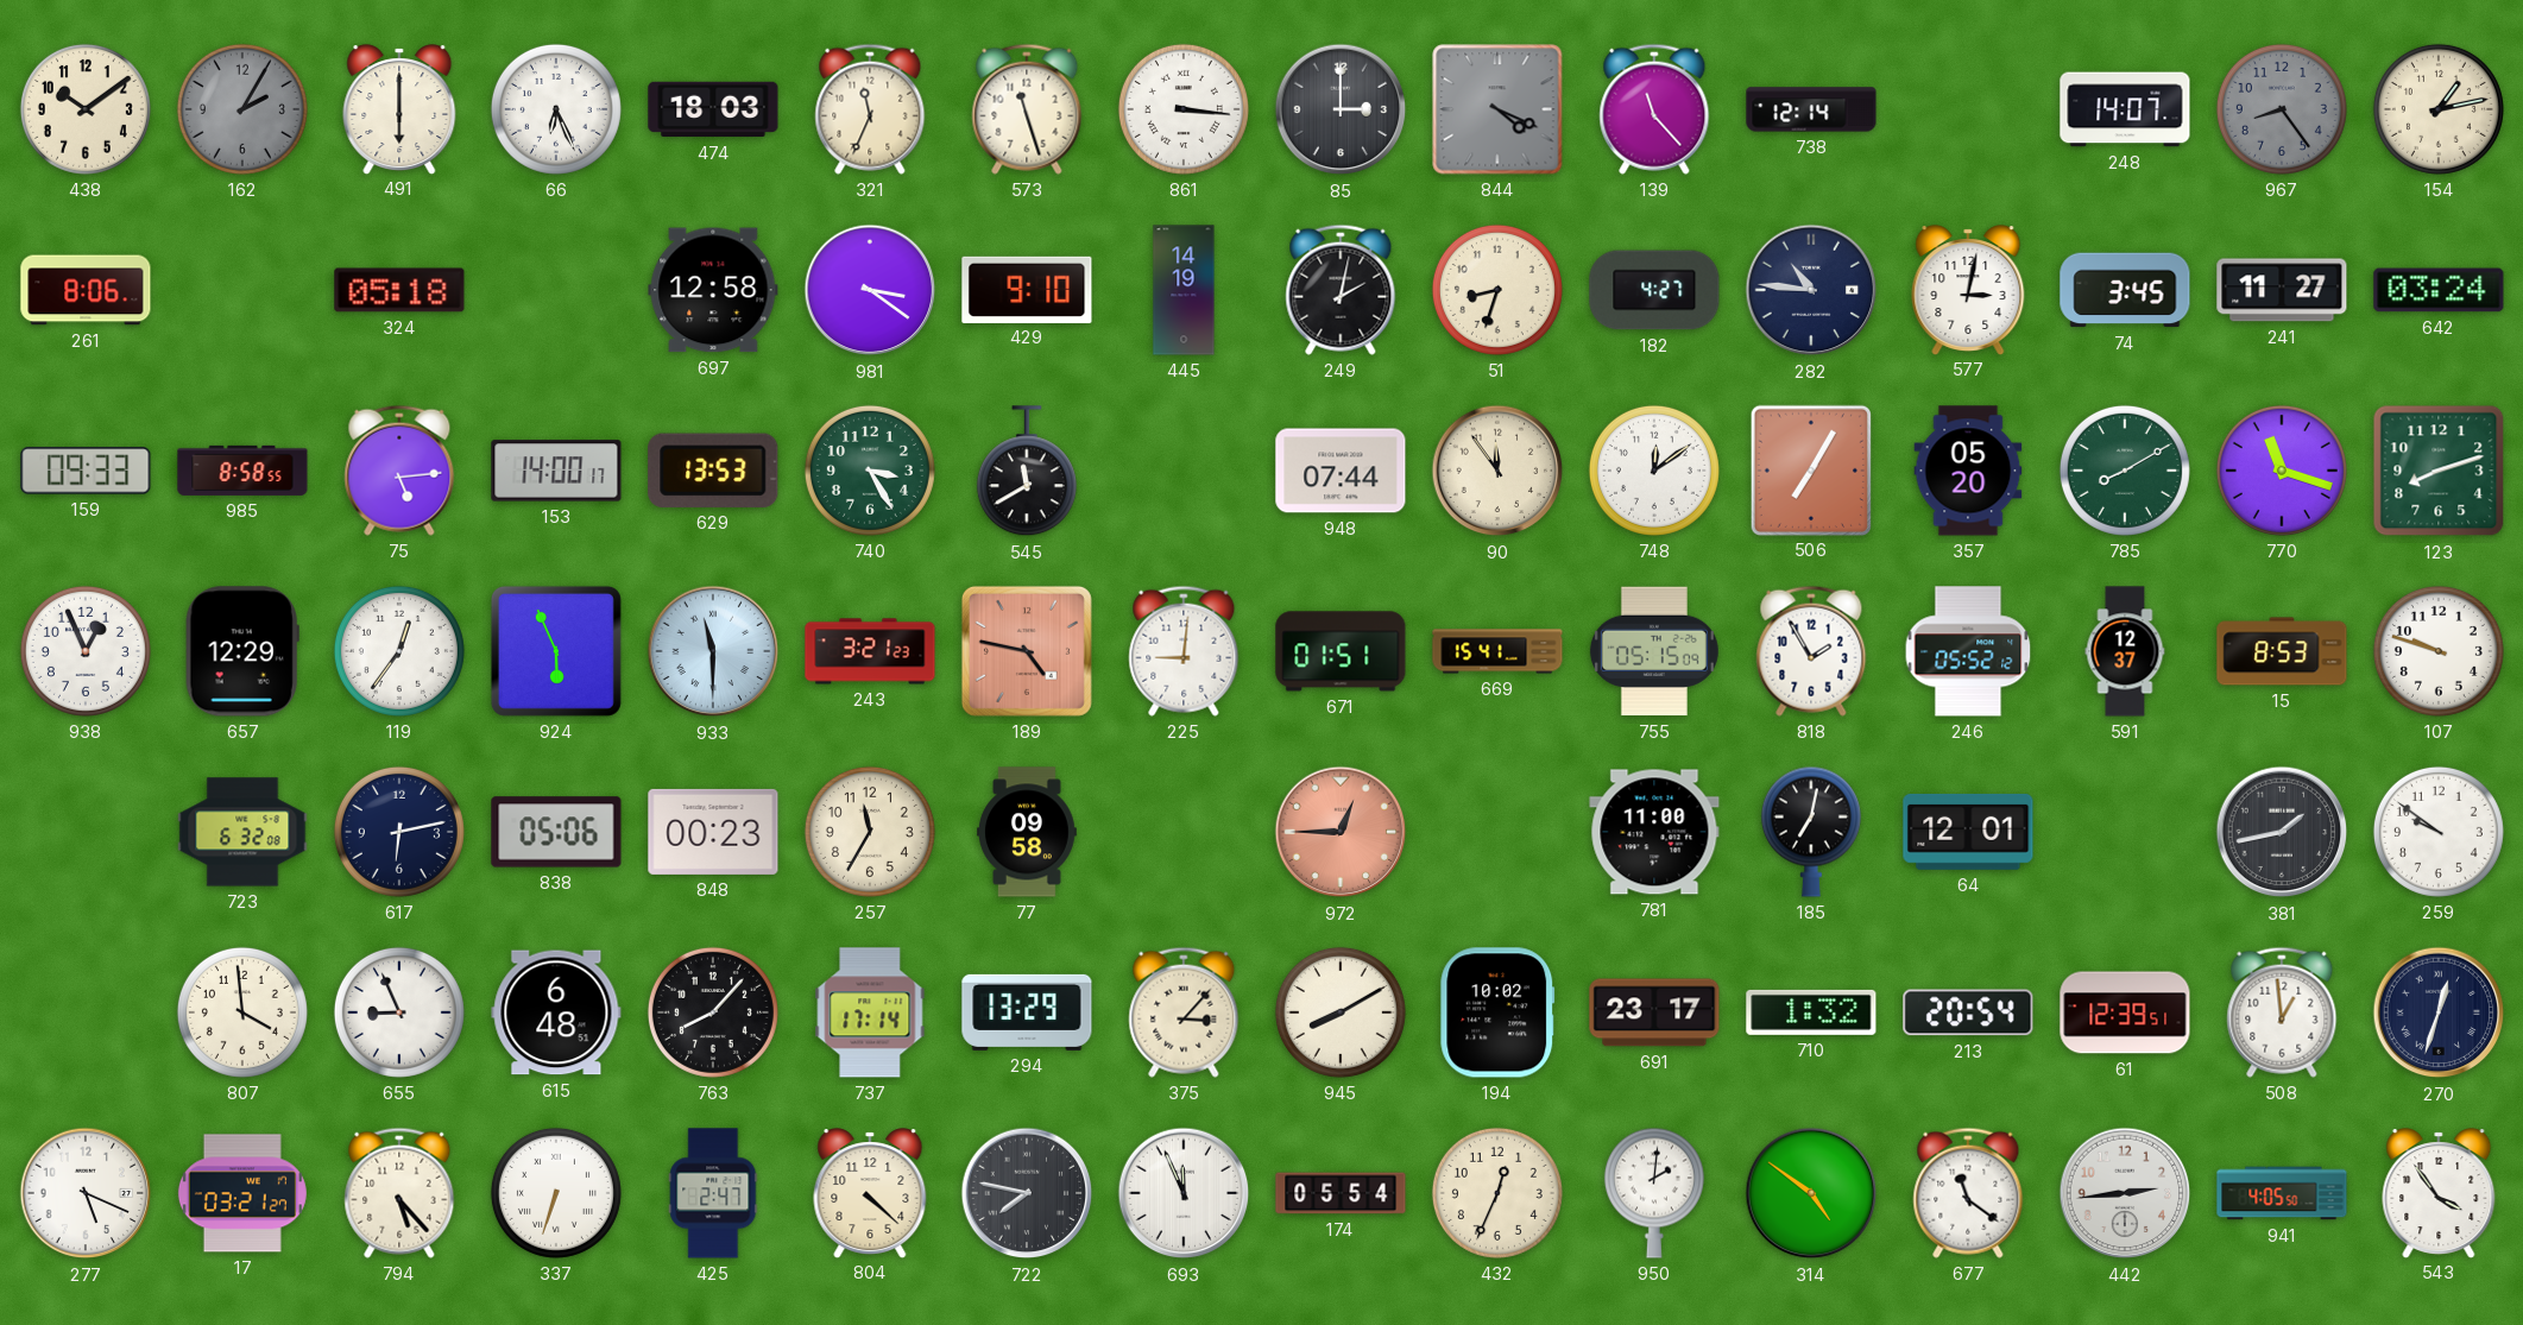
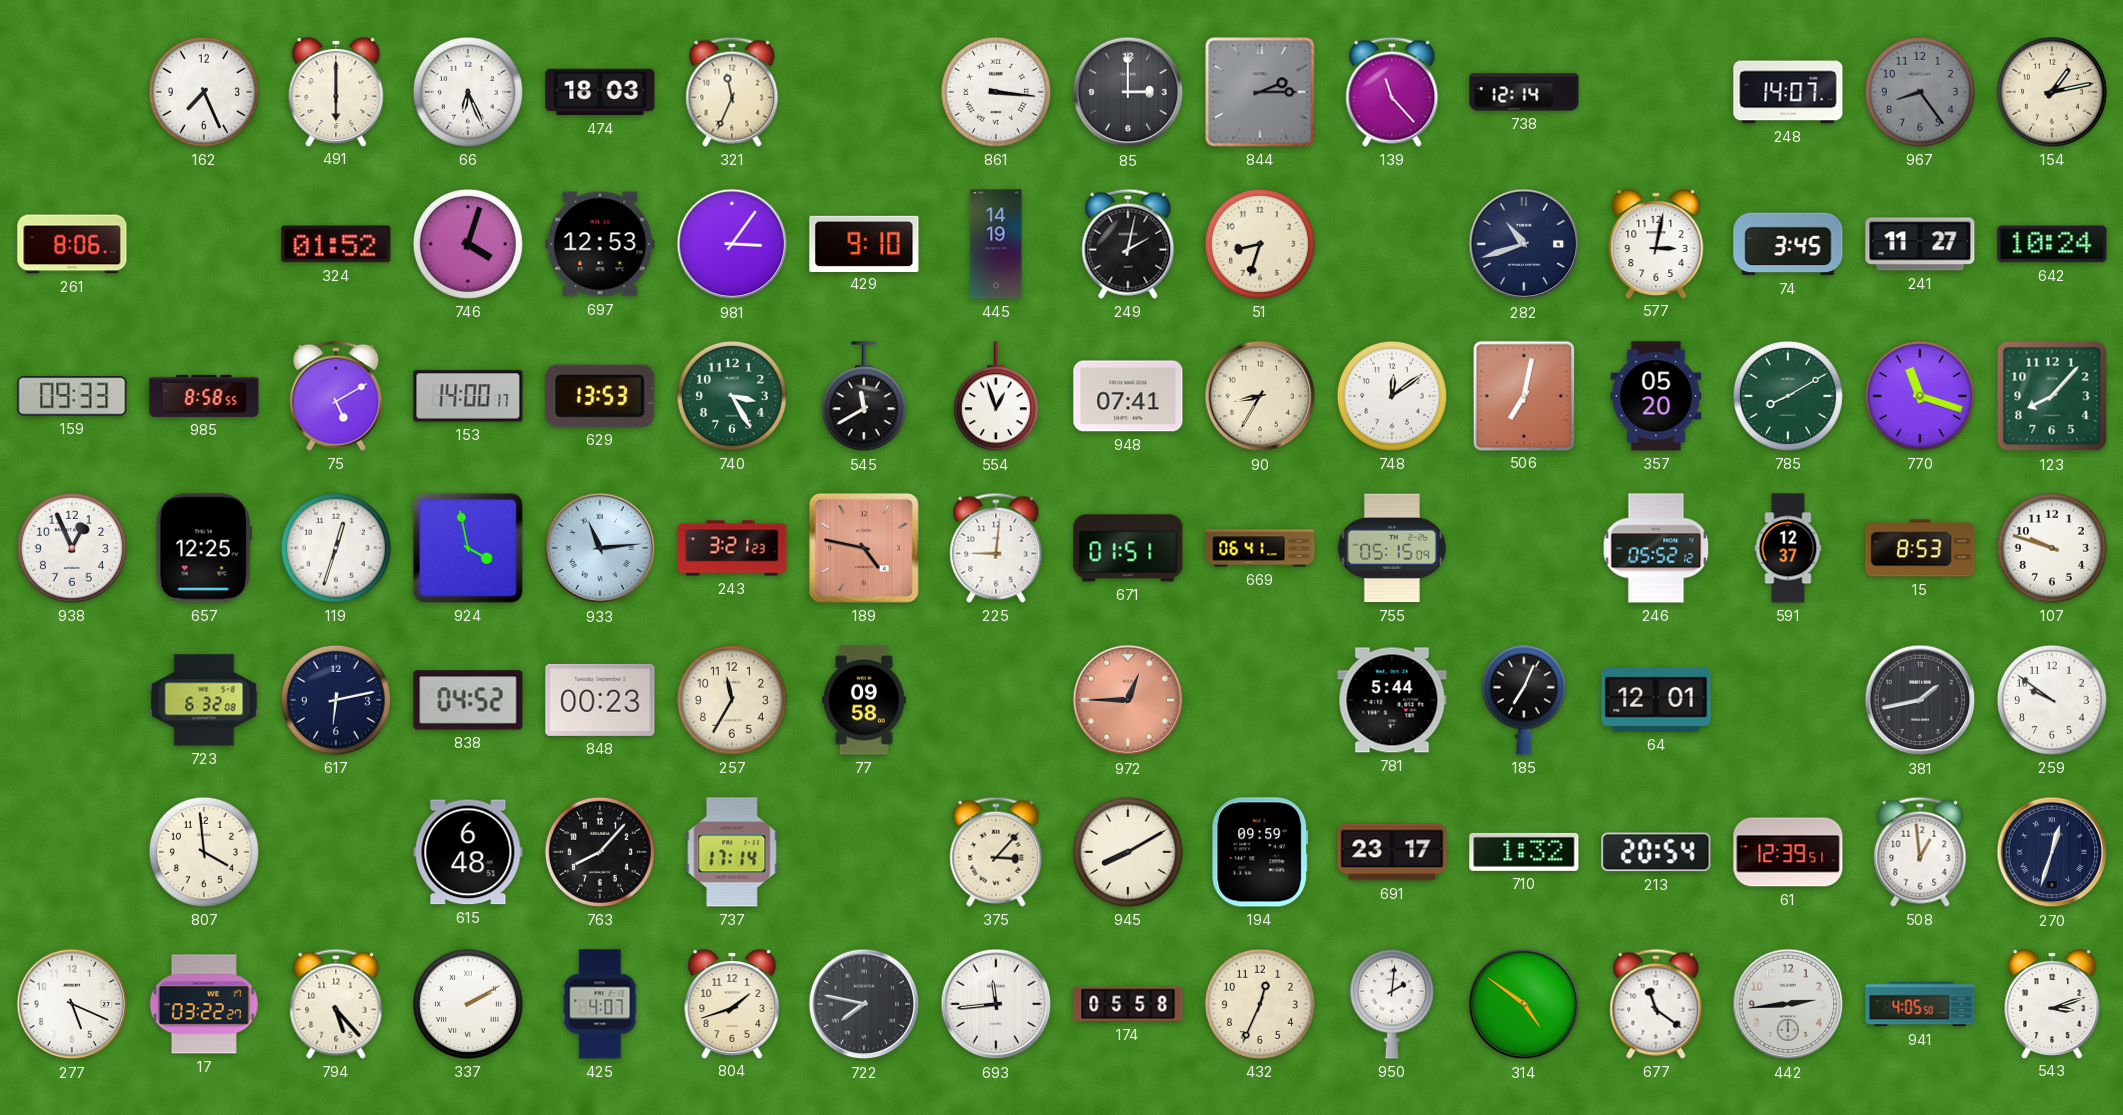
438: 10:09 -> none
162: 2:05 -> 7:26
162 dial: grey -> white
573: 11:27 -> none
844: 4:19 -> 2:15
324: 05:18 -> 01:52
746: none -> 4:03
697: 12:58 -> 12:53
981: 3:21 -> 3:06
182: 4:27 -> none
282: 10:46 -> 10:42
642: 03:24 -> 10:24
75: 5:14 -> 5:10
554: none -> 12:57
948: 07:44 -> 07:41
90: 11:54 -> 8:35
506: 7:05 -> 7:02
123: 8:12 -> 8:07
657: 12:29 -> 12:25
119: 12:36 -> 12:33
924: 5:56 -> 3:58
933: 11:30 -> 11:14
669: 15:41 -> 06:41
818: 1:55 -> none
838: 05:06 -> 04:52
781: 11:00 -> 5:44
185: 7:02 -> 7:04
655: 8:56 -> none
294: 13:29 -> none
194: 10:02 -> 09:59
17: 03:21 -> 03:22
337: 6:33 -> 2:10
425: 2:47 -> 4:07
804: 4:22 -> 1:42
693: 11:56 -> 11:44
174: 05:54 -> 05:58
543: 3:54 -> 3:12
